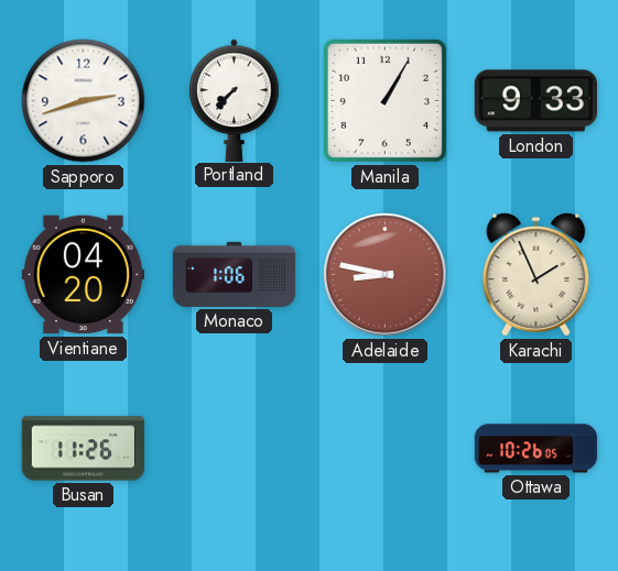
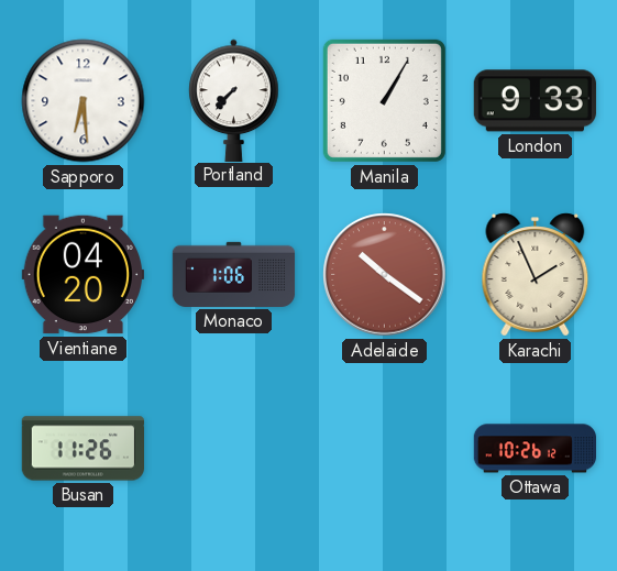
Sapporo: 2:42 -> 6:29
Adelaide: 8:47 -> 10:21
Ottawa: 10:26:05 -> 10:26:12
